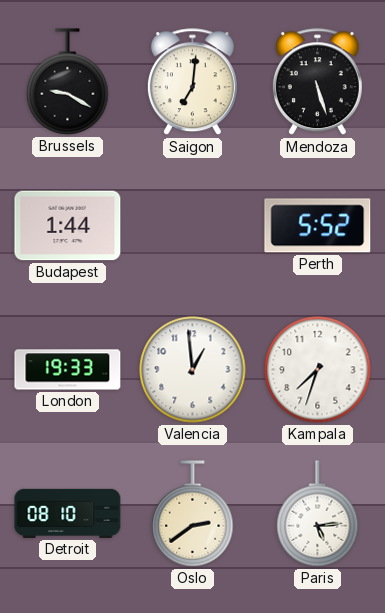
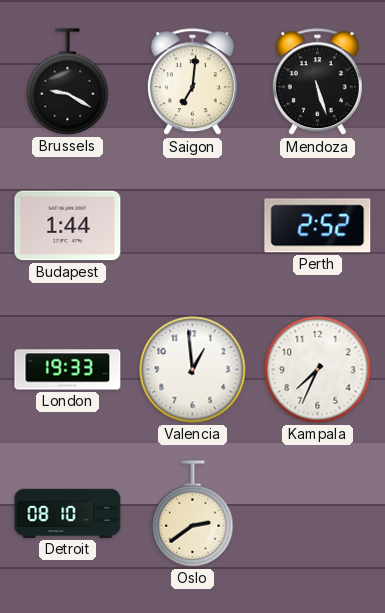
Perth: 5:52 -> 2:52
Kampala: 7:33 -> 7:34
Paris: 5:14 -> none
